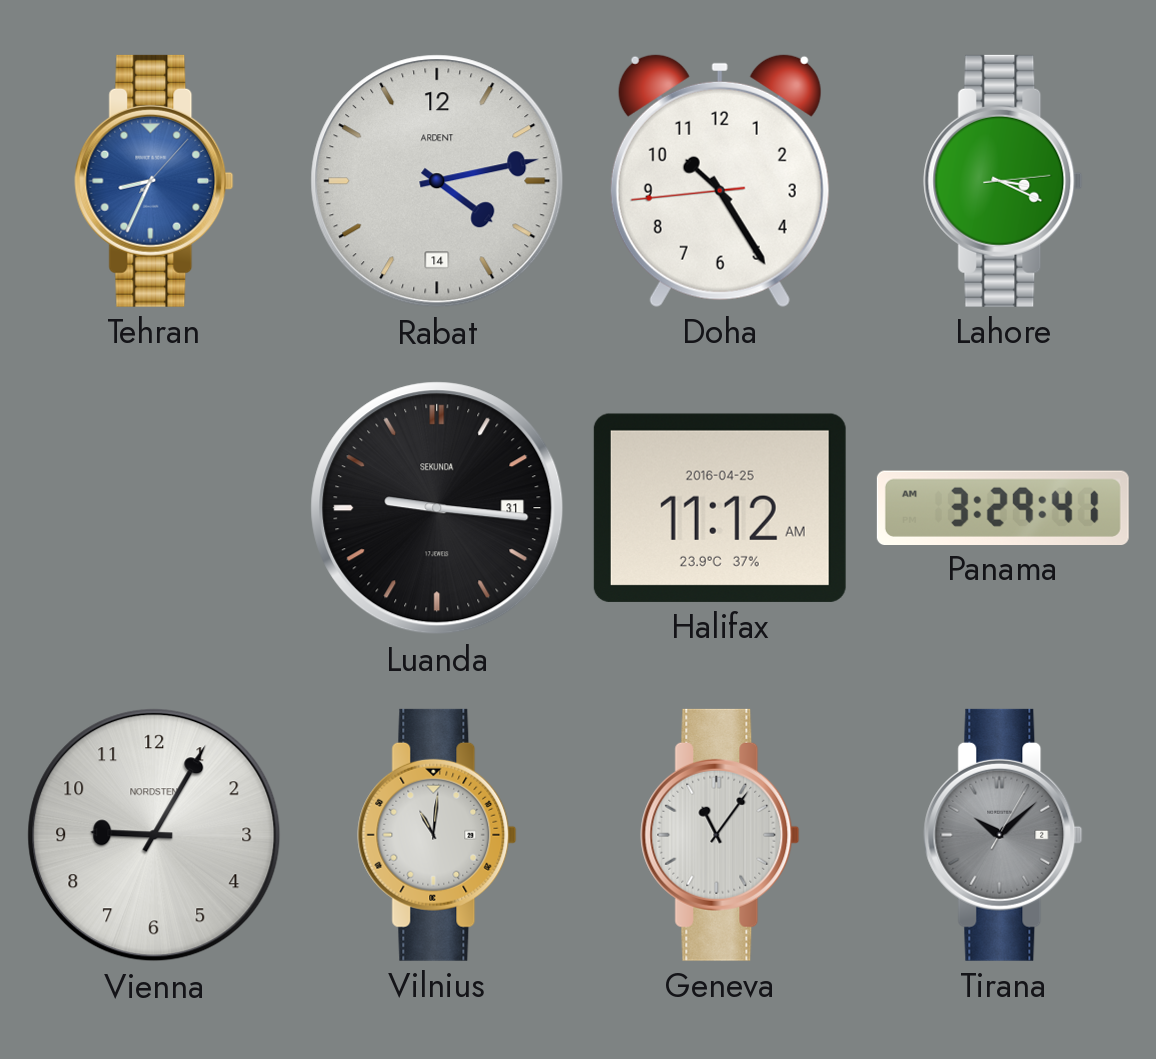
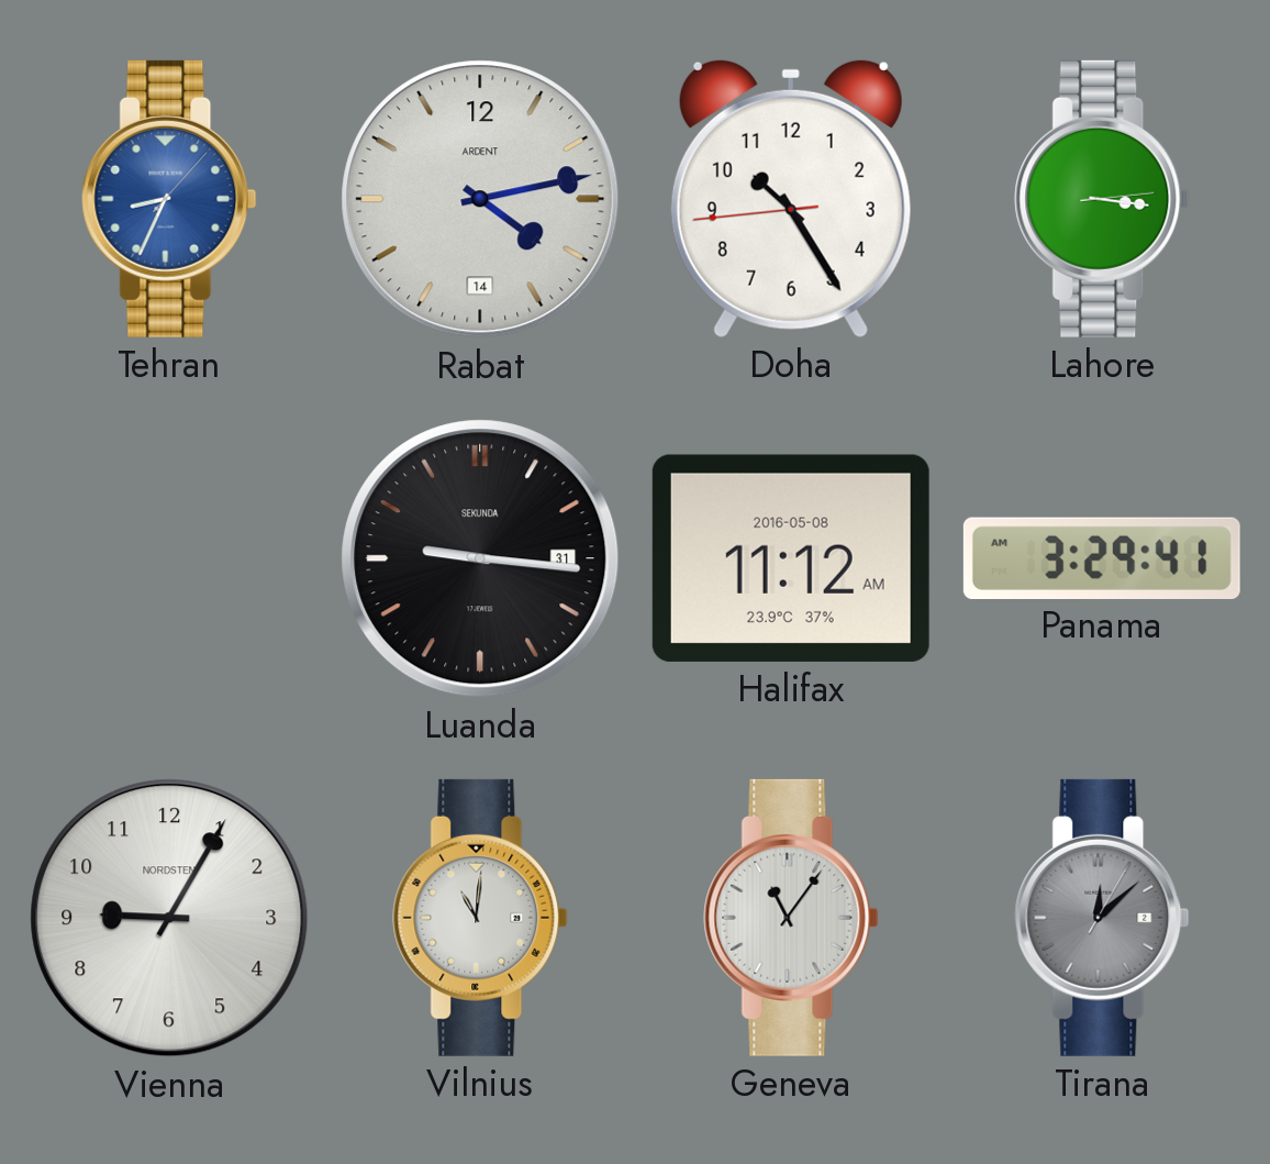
Lahore: 3:19 -> 3:16
Halifax date: 2016-04-25 -> 2016-05-08
Tirana: 10:08 -> 12:08
